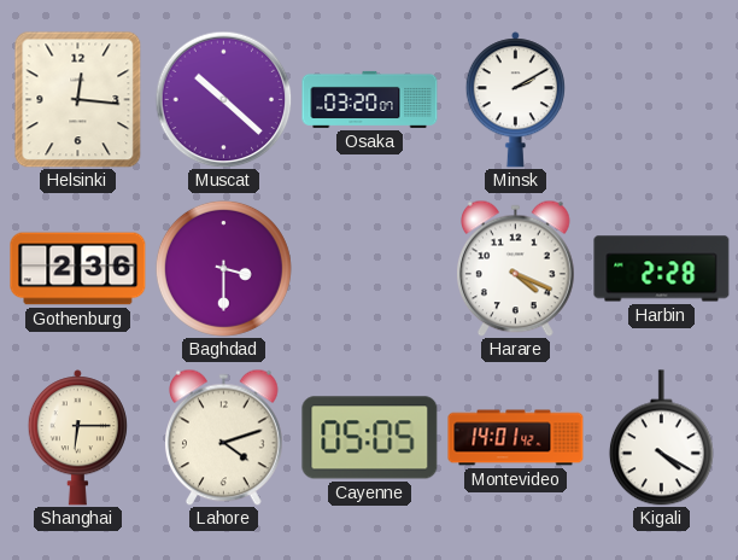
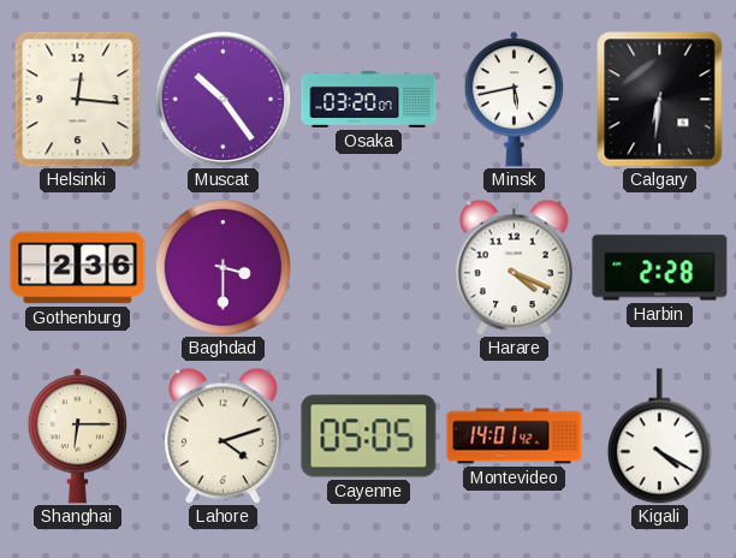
Muscat: 10:22 -> 10:24
Minsk: 2:10 -> 5:43
Calgary: none -> 6:31
